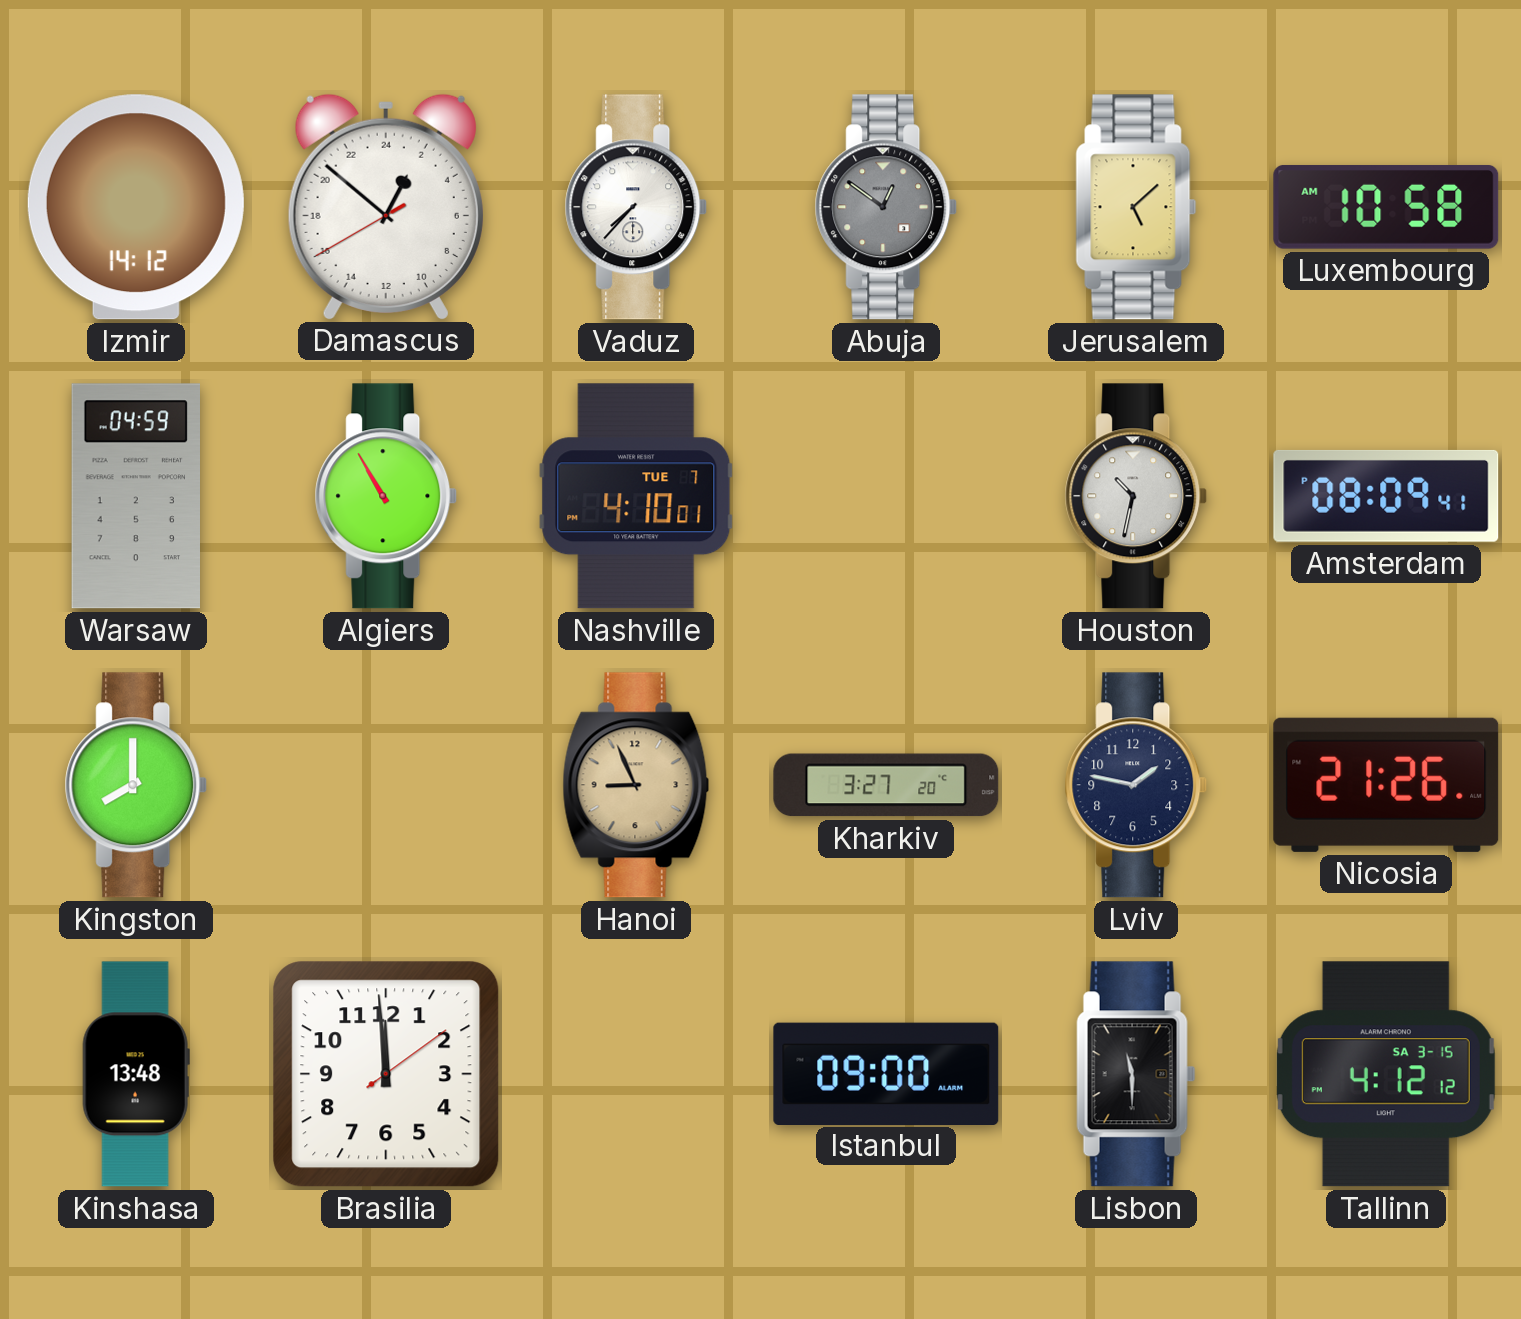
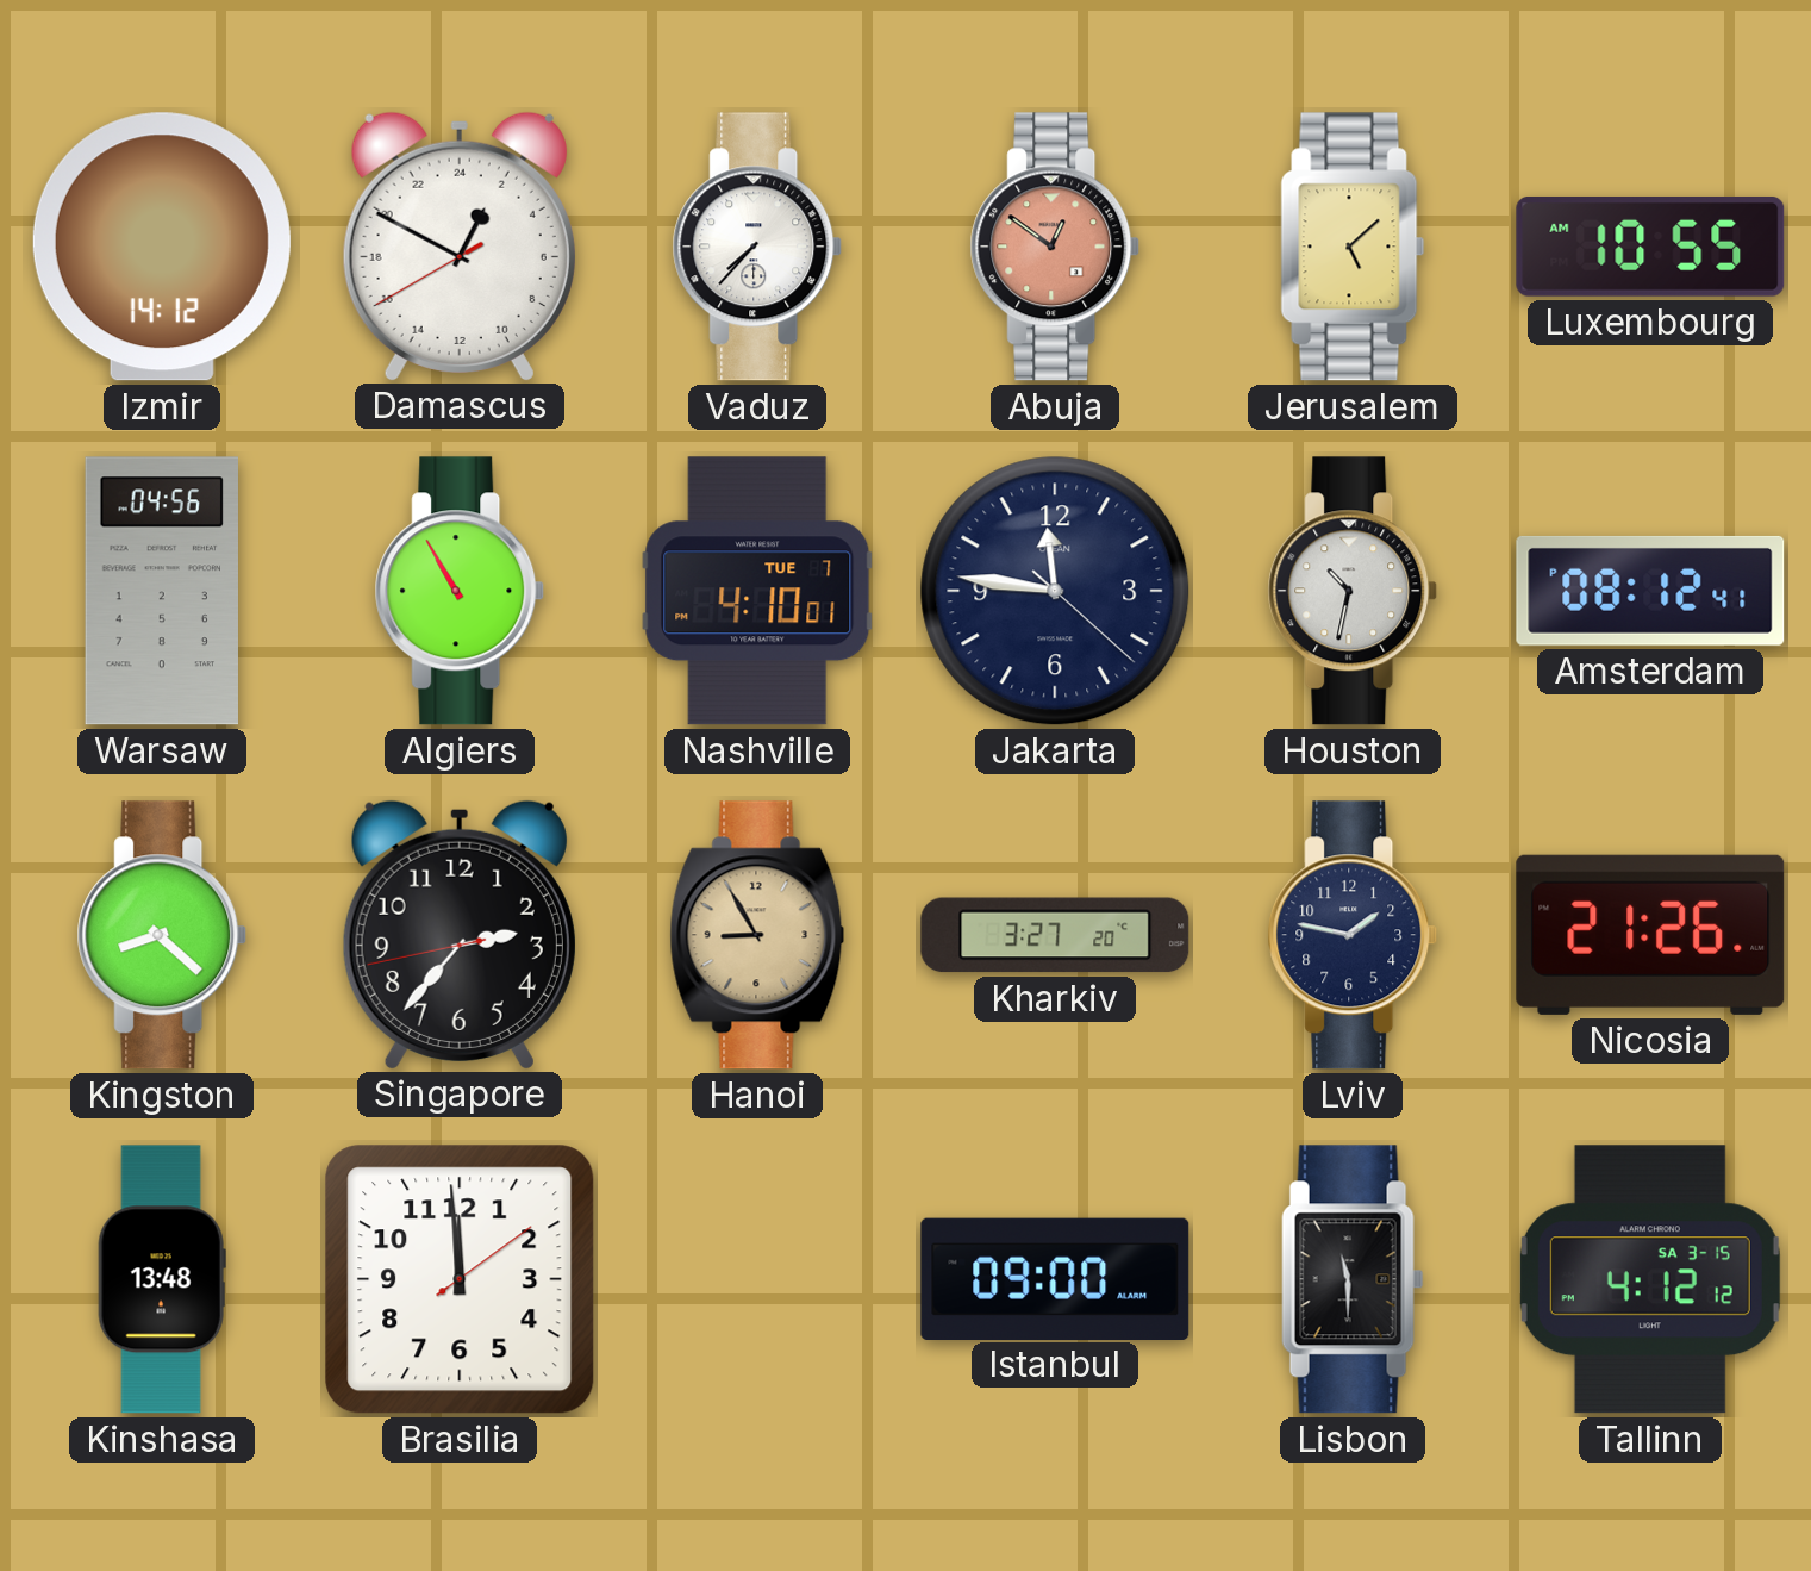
Damascus: 1:51 -> 1:49
Abuja dial: grey -> salmon
Luxembourg: 10:58 -> 10:55
Warsaw: 04:59 -> 04:56
Jakarta: none -> 11:46
Amsterdam: 08:09 -> 08:12
Kingston: 8:00 -> 8:22
Singapore: none -> 2:36
Hanoi: 8:56 -> 8:55
